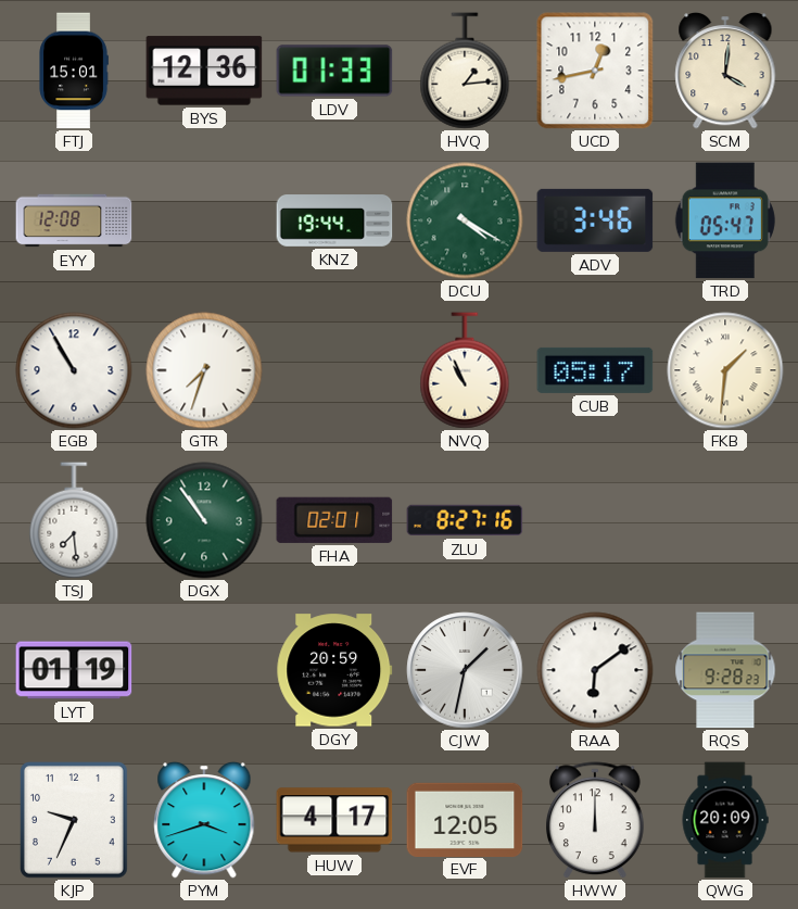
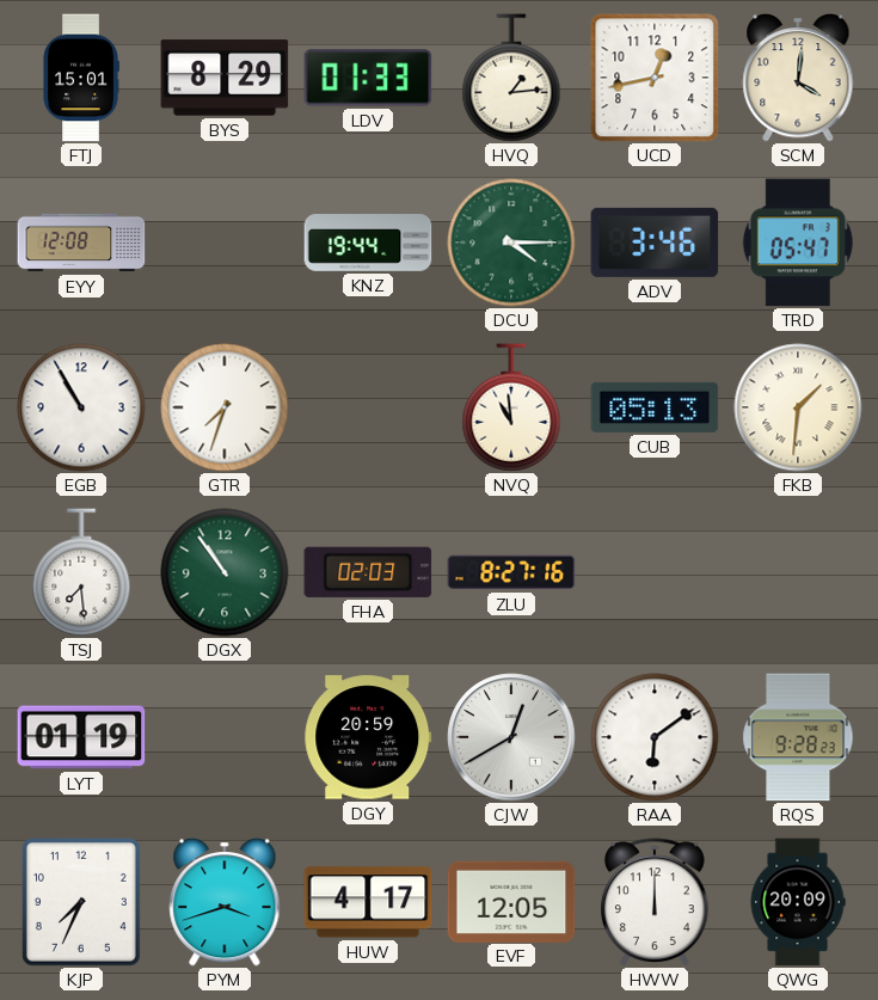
BYS: 12:36 -> 8:29
DCU: 4:20 -> 4:15
NVQ: 10:56 -> 10:59
CUB: 05:17 -> 05:13
FHA: 02:01 -> 02:03
CJW: 1:32 -> 12:40
KJP: 9:34 -> 7:34
